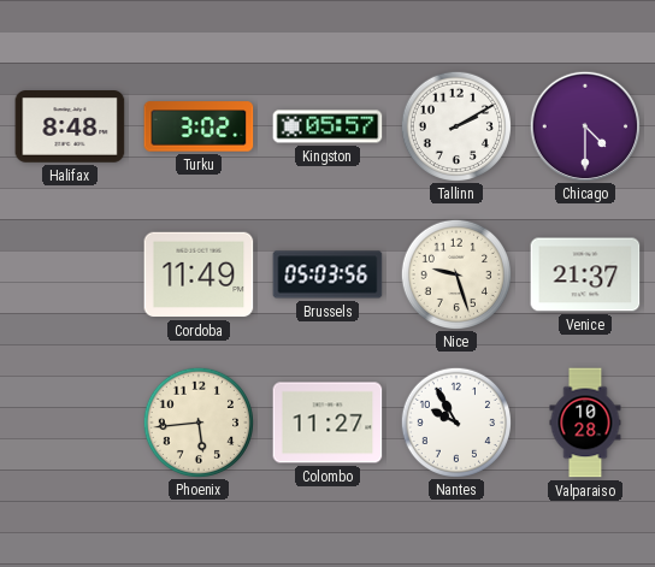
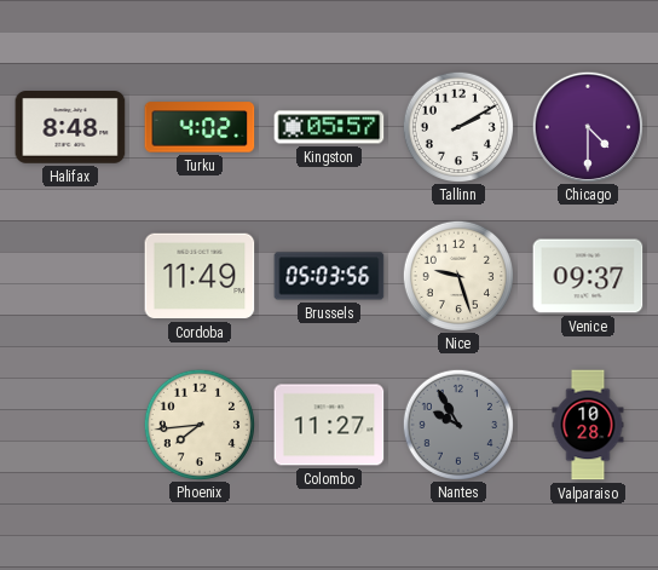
Turku: 3:02 -> 4:02
Venice: 21:37 -> 09:37
Phoenix: 5:44 -> 7:44
Nantes dial: white -> grey
